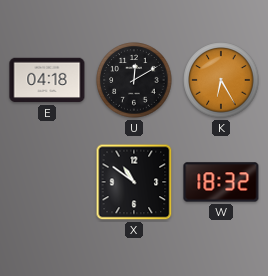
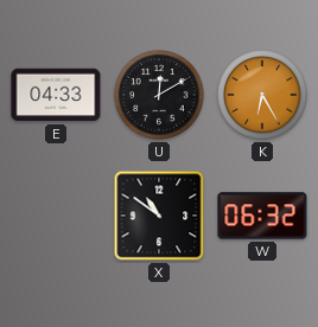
E: 04:18 -> 04:33
W: 18:32 -> 06:32
